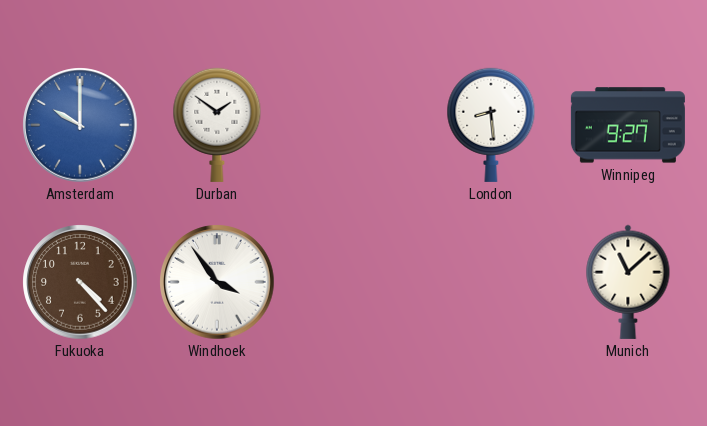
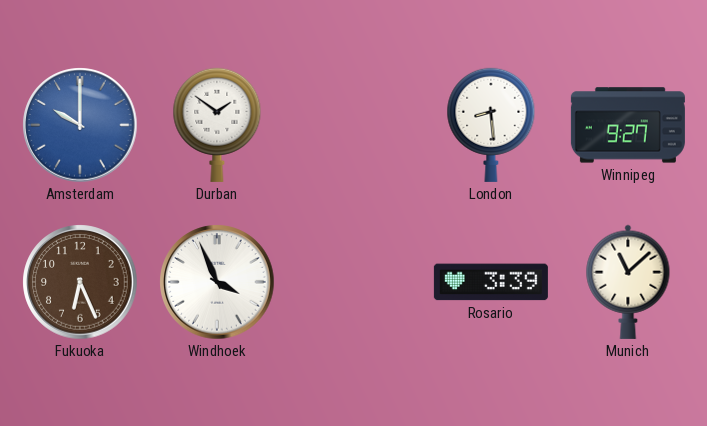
Fukuoka: 4:23 -> 6:26
Windhoek: 3:54 -> 3:56
Rosario: none -> 3:39
